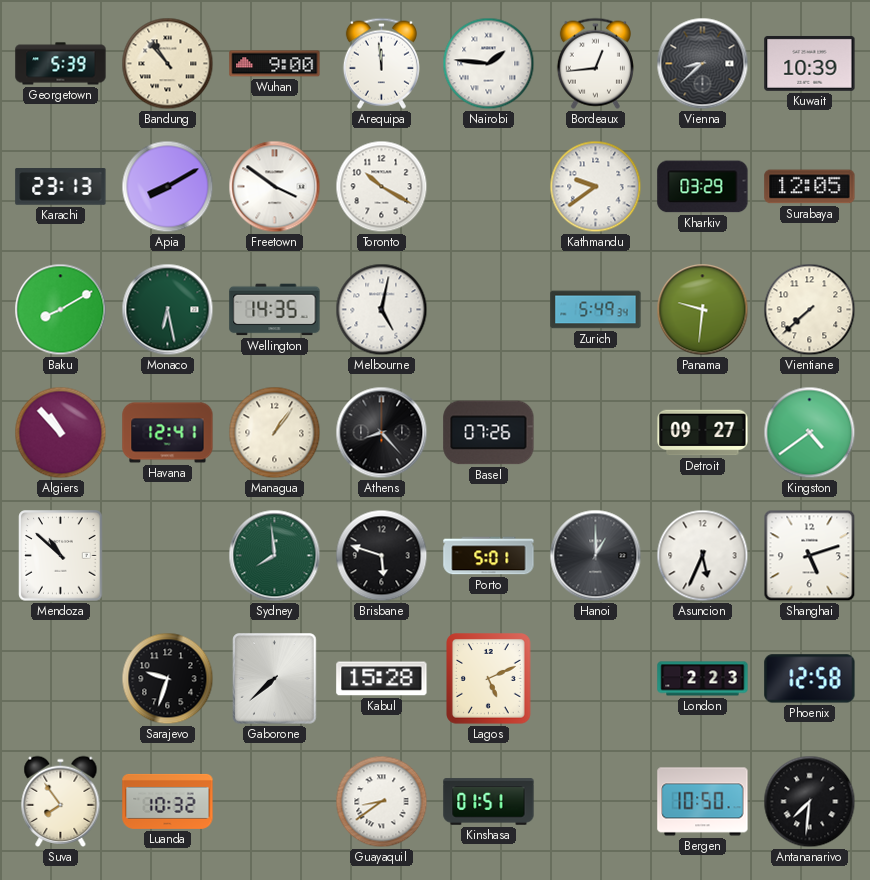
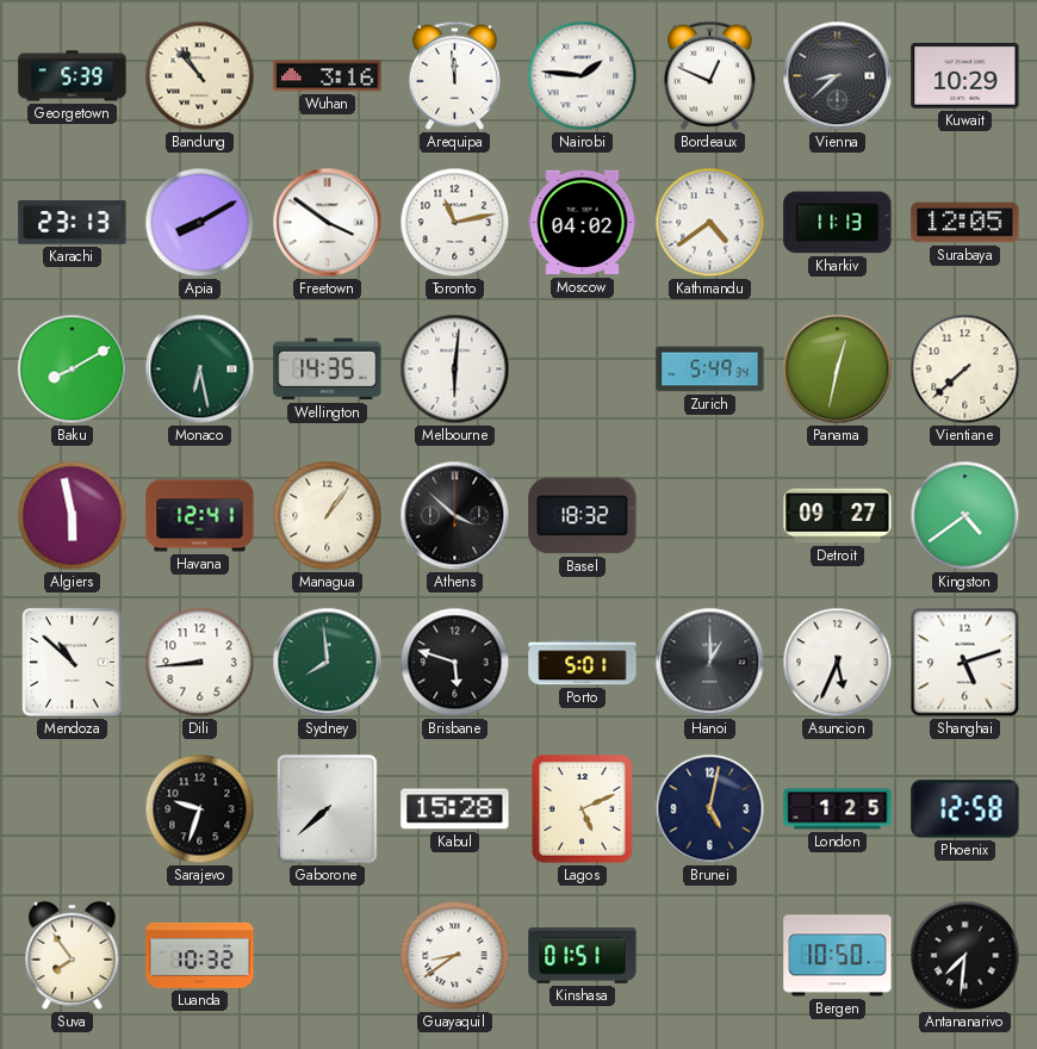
Wuhan: 9:00 -> 3:16
Bordeaux: 12:44 -> 12:49
Kuwait: 10:39 -> 10:29
Toronto: 10:20 -> 11:13
Moscow: none -> 04:02
Kathmandu: 9:39 -> 4:39
Kharkiv: 03:29 -> 11:13
Melbourne: 5:02 -> 6:01
Panama: 9:31 -> 12:32
Algiers: 10:53 -> 5:58
Athens: 8:23 -> 3:52
Basel: 07:26 -> 18:32
Dili: none -> 8:44
Brunei: none -> 5:02
London: 2:23 -> 1:25
